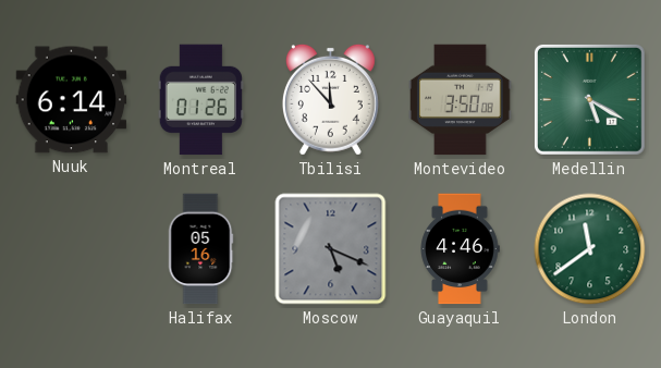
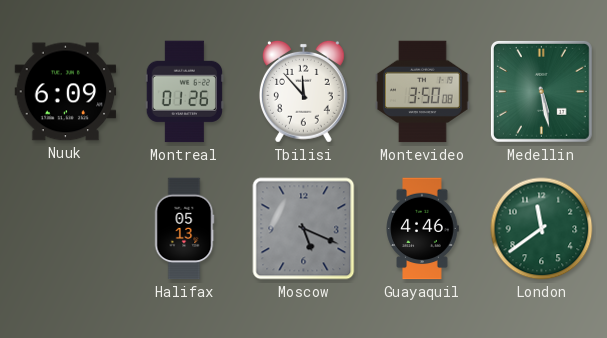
Nuuk: 6:14 -> 6:09
Medellin: 5:20 -> 5:28
Halifax: 05:16 -> 05:13
